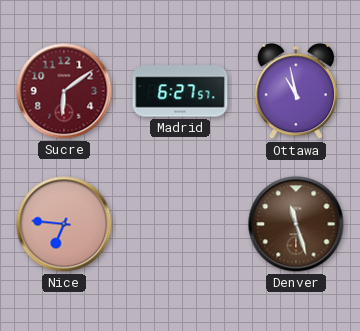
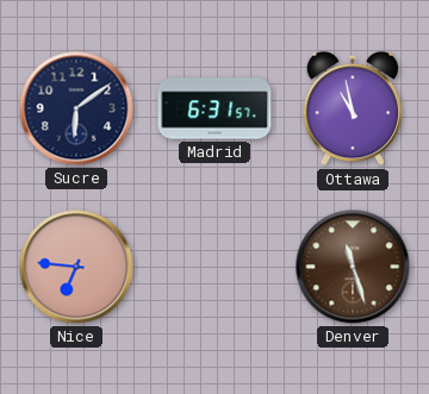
Sucre dial: burgundy -> navy
Madrid: 6:27 -> 6:31
